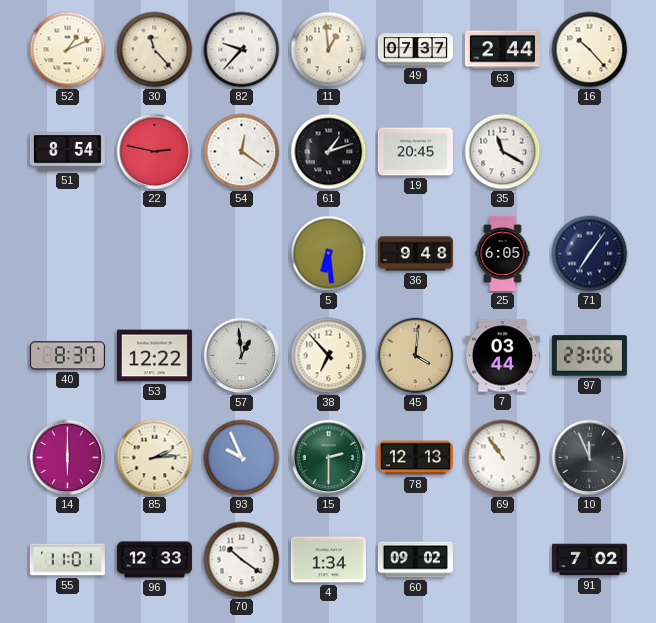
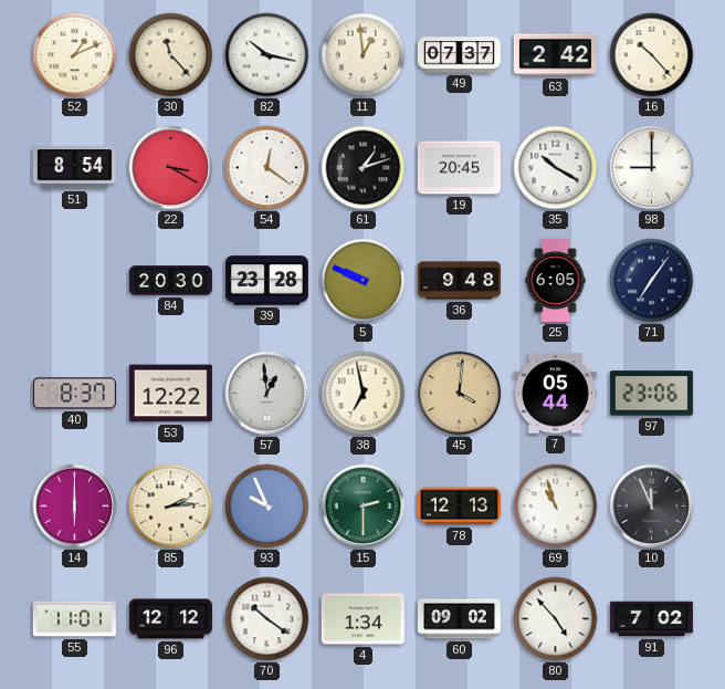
82: 9:37 -> 10:17
63: 2:44 -> 2:42
22: 2:47 -> 3:20
35: 11:20 -> 10:20
98: none -> 9:00
84: none -> 20:30
39: none -> 23:28
5: 6:29 -> 9:49
38: 6:53 -> 6:58
7: 03:44 -> 05:44
69: 10:54 -> 10:57
96: 12:33 -> 12:12
80: none -> 4:53
